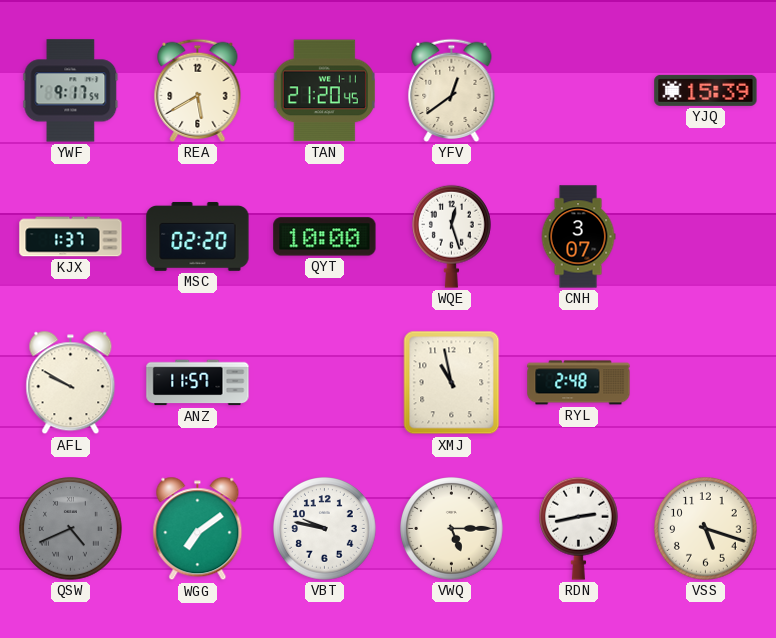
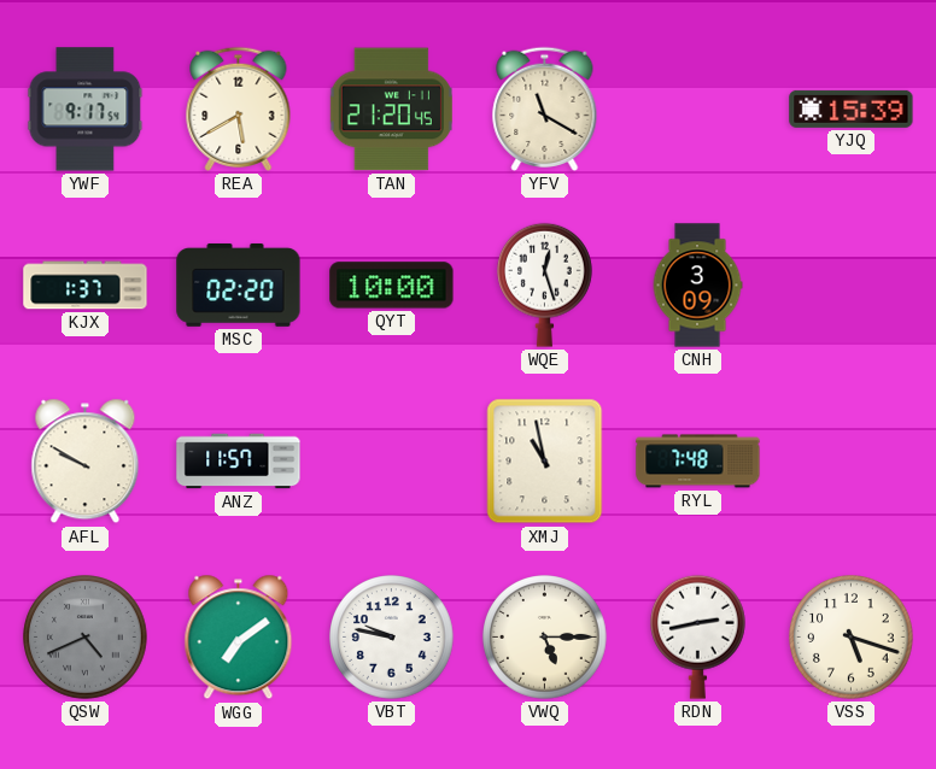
YFV: 12:39 -> 11:20
CNH: 3:07 -> 3:09
RYL: 2:48 -> 7:48
